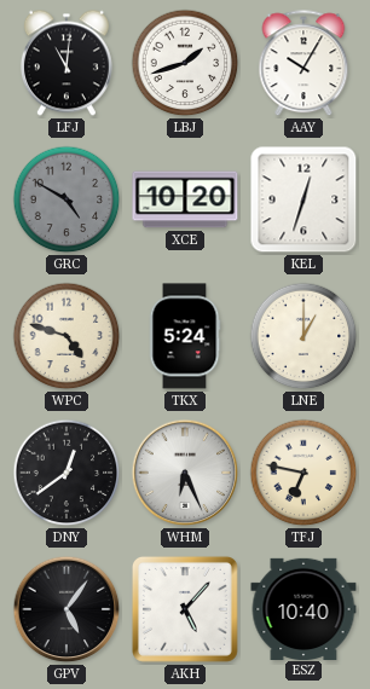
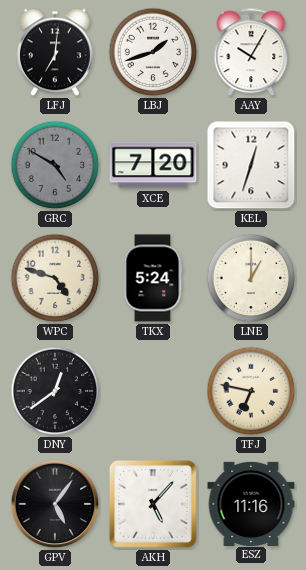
LFJ: 11:01 -> 7:01
XCE: 10:20 -> 7:20
WHM: 6:26 -> none
ESZ: 10:40 -> 11:16
